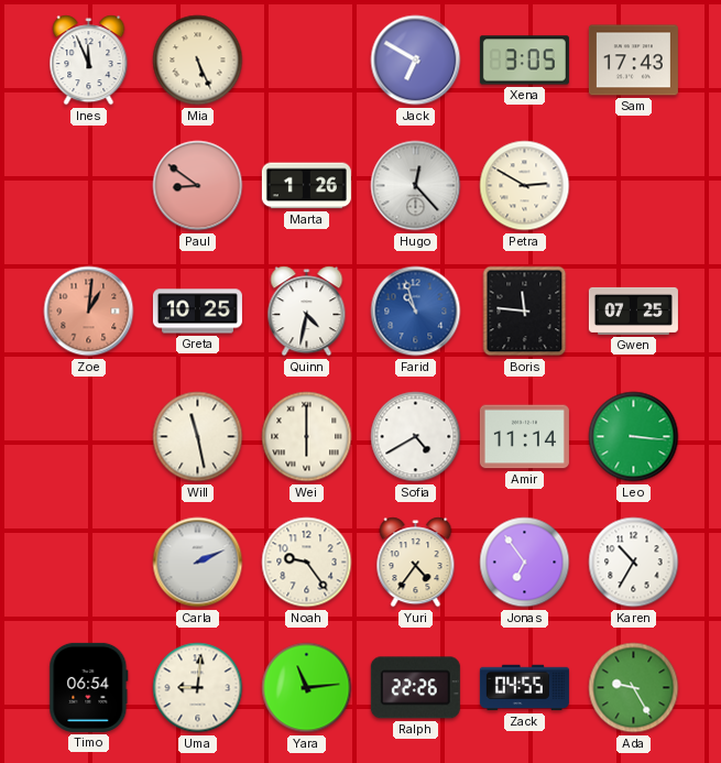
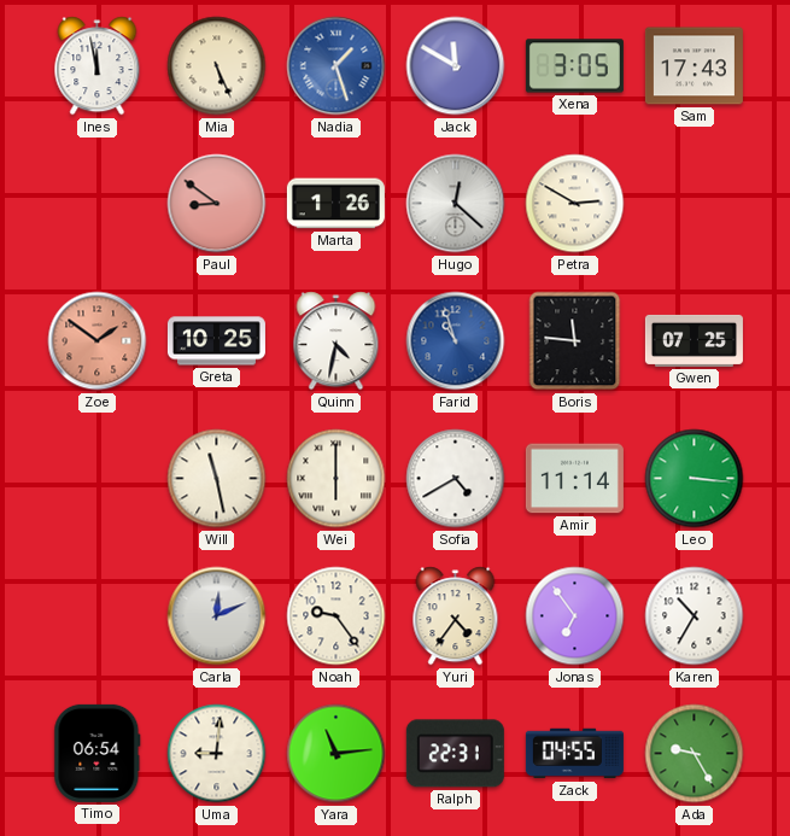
Ines: 11:56 -> 11:58
Nadia: none -> 1:27
Jack: 6:50 -> 11:50
Hugo: 12:23 -> 12:22
Zoe: 1:01 -> 1:51
Carla: 2:11 -> 12:11
Ralph: 22:26 -> 22:31
